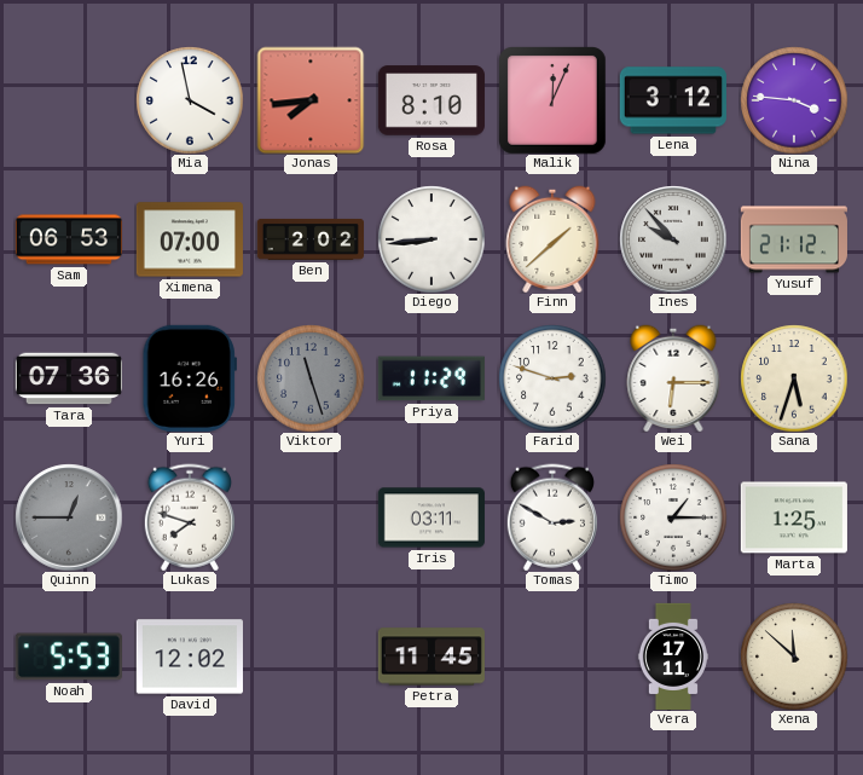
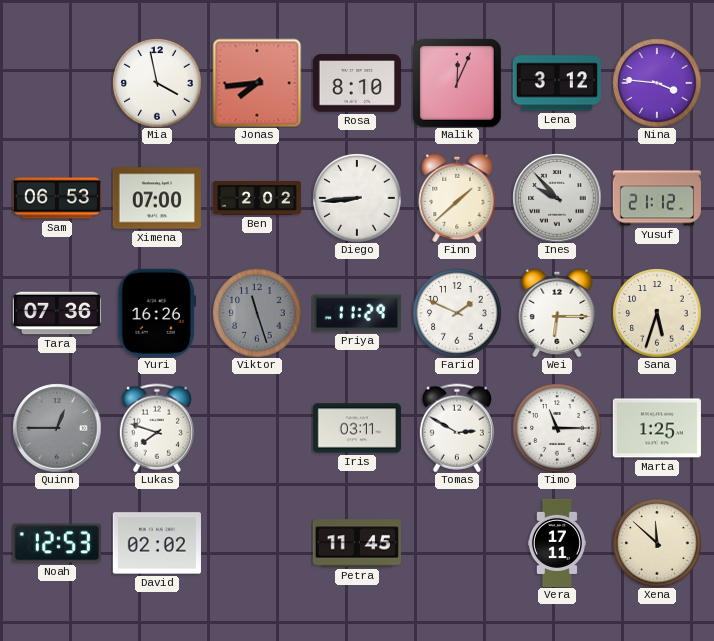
Farid: 2:48 -> 1:49
Timo: 1:15 -> 11:15
Noah: 5:53 -> 12:53
David: 12:02 -> 02:02
